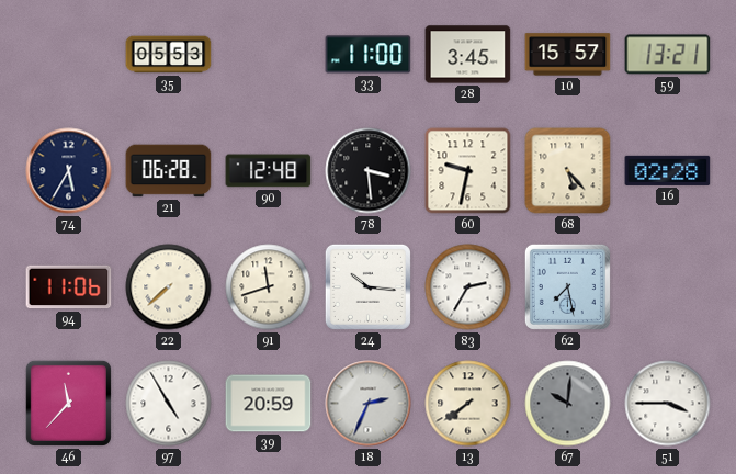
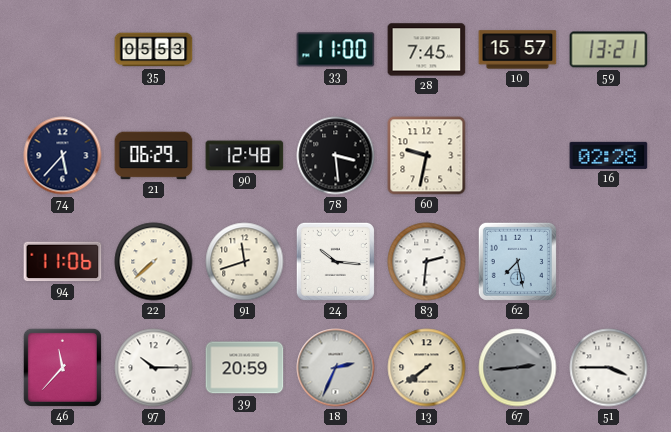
28: 3:45 -> 7:45
74: 5:35 -> 5:37
21: 06:28 -> 06:29
68: 5:23 -> none
83: 2:35 -> 2:31
97: 4:55 -> 10:15
67: 10:01 -> 2:44
